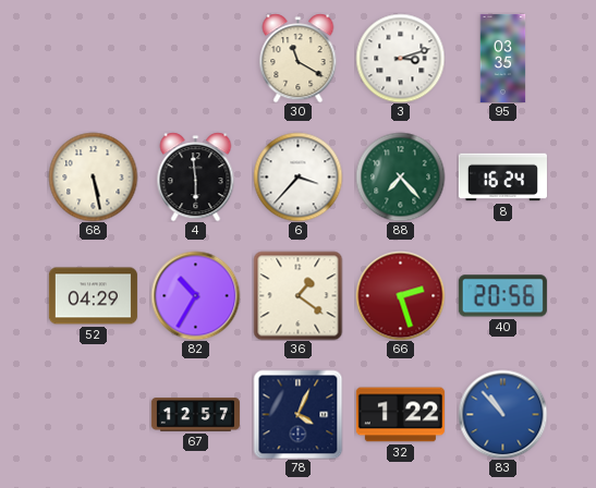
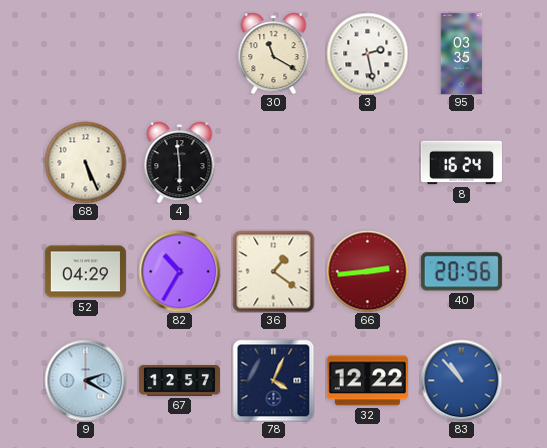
3: 3:12 -> 2:28
68: 5:28 -> 5:26
6: 3:37 -> none
88: 7:23 -> none
66: 2:27 -> 2:44
9: none -> 2:20
32: 1:22 -> 12:22
